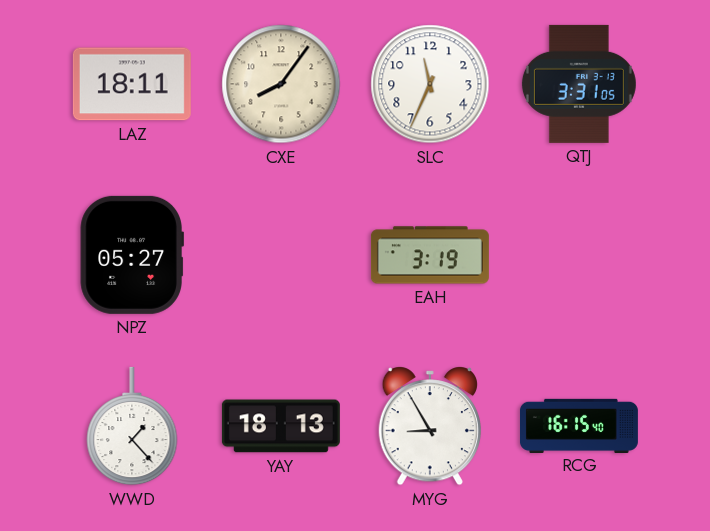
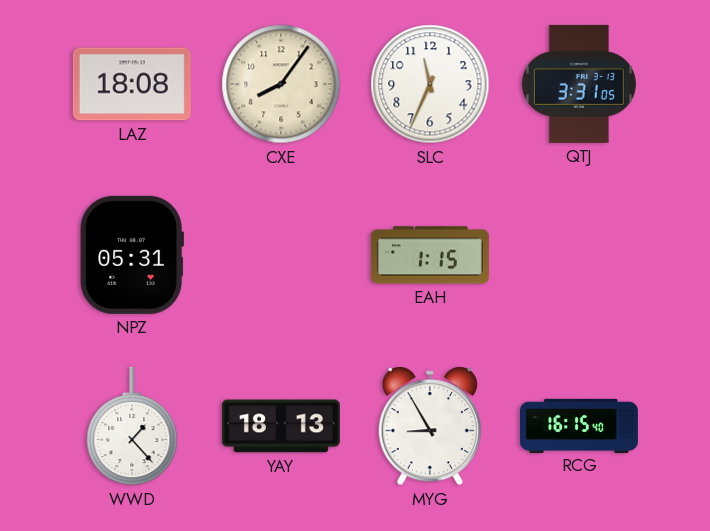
LAZ: 18:11 -> 18:08
NPZ: 05:27 -> 05:31
EAH: 3:19 -> 1:15
